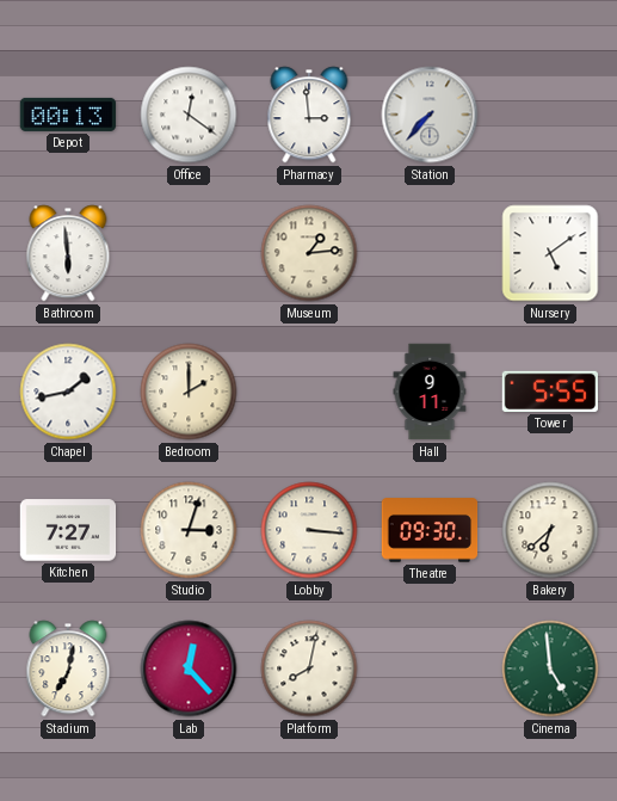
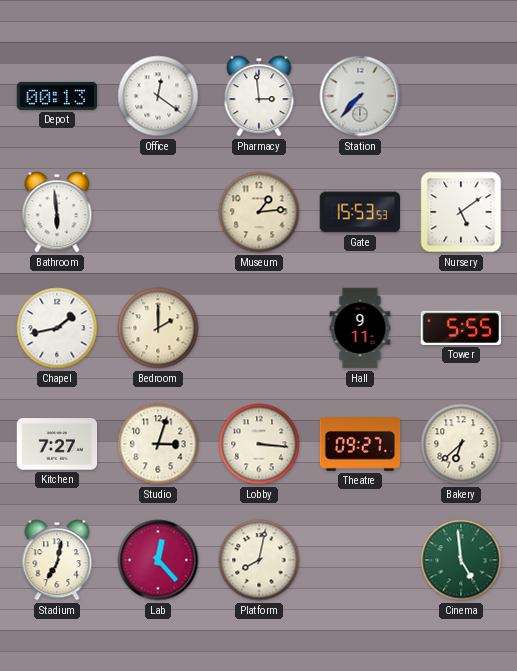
Gate: none -> 15:53
Theatre: 09:30 -> 09:27
